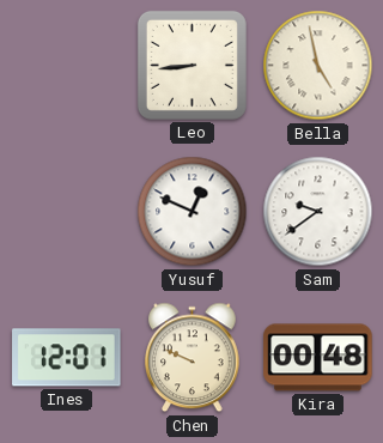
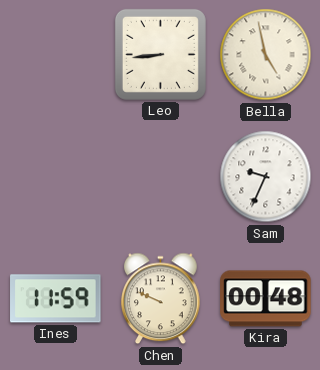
Yusuf: 12:49 -> none
Sam: 9:39 -> 9:34
Ines: 12:01 -> 11:59
